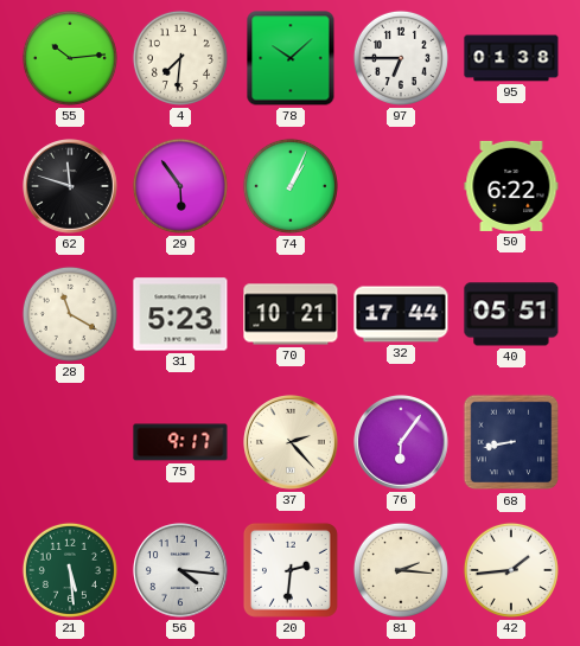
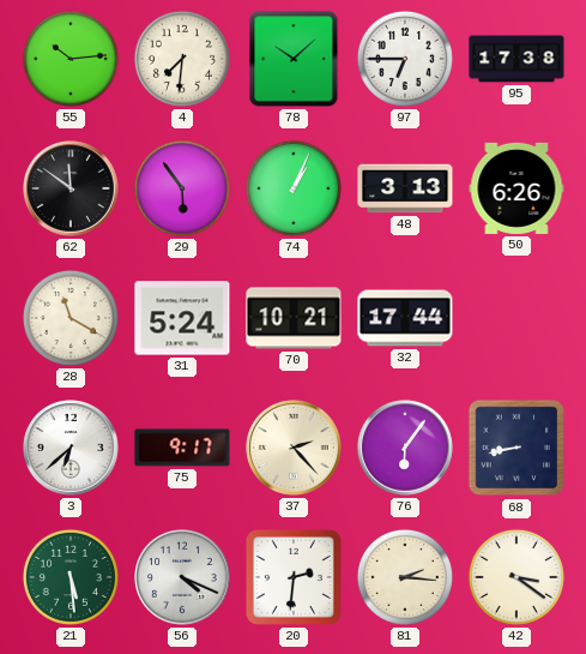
95: 01:38 -> 17:38
62: 11:48 -> 11:51
48: none -> 3:13
50: 6:22 -> 6:26
31: 5:23 -> 5:24
40: 05:51 -> none
3: none -> 6:38
56: 4:16 -> 4:19
42: 1:44 -> 3:21
